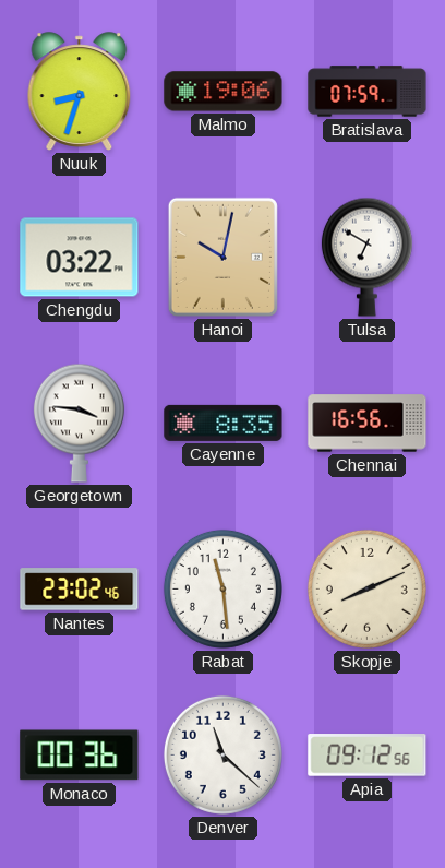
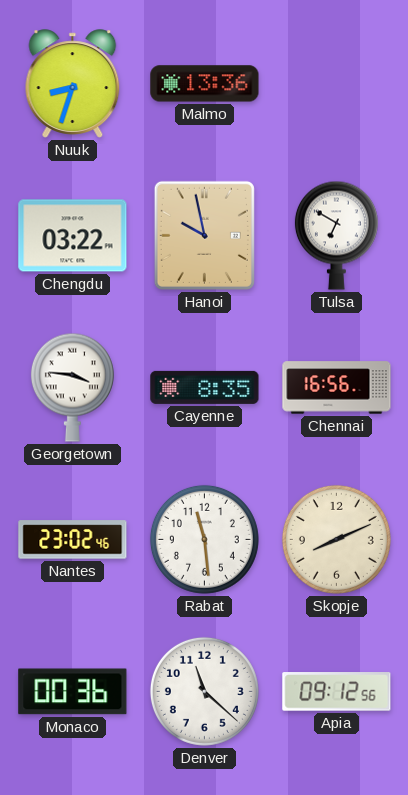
Malmo: 19:06 -> 13:36
Bratislava: 07:59 -> none
Hanoi: 10:02 -> 9:58
